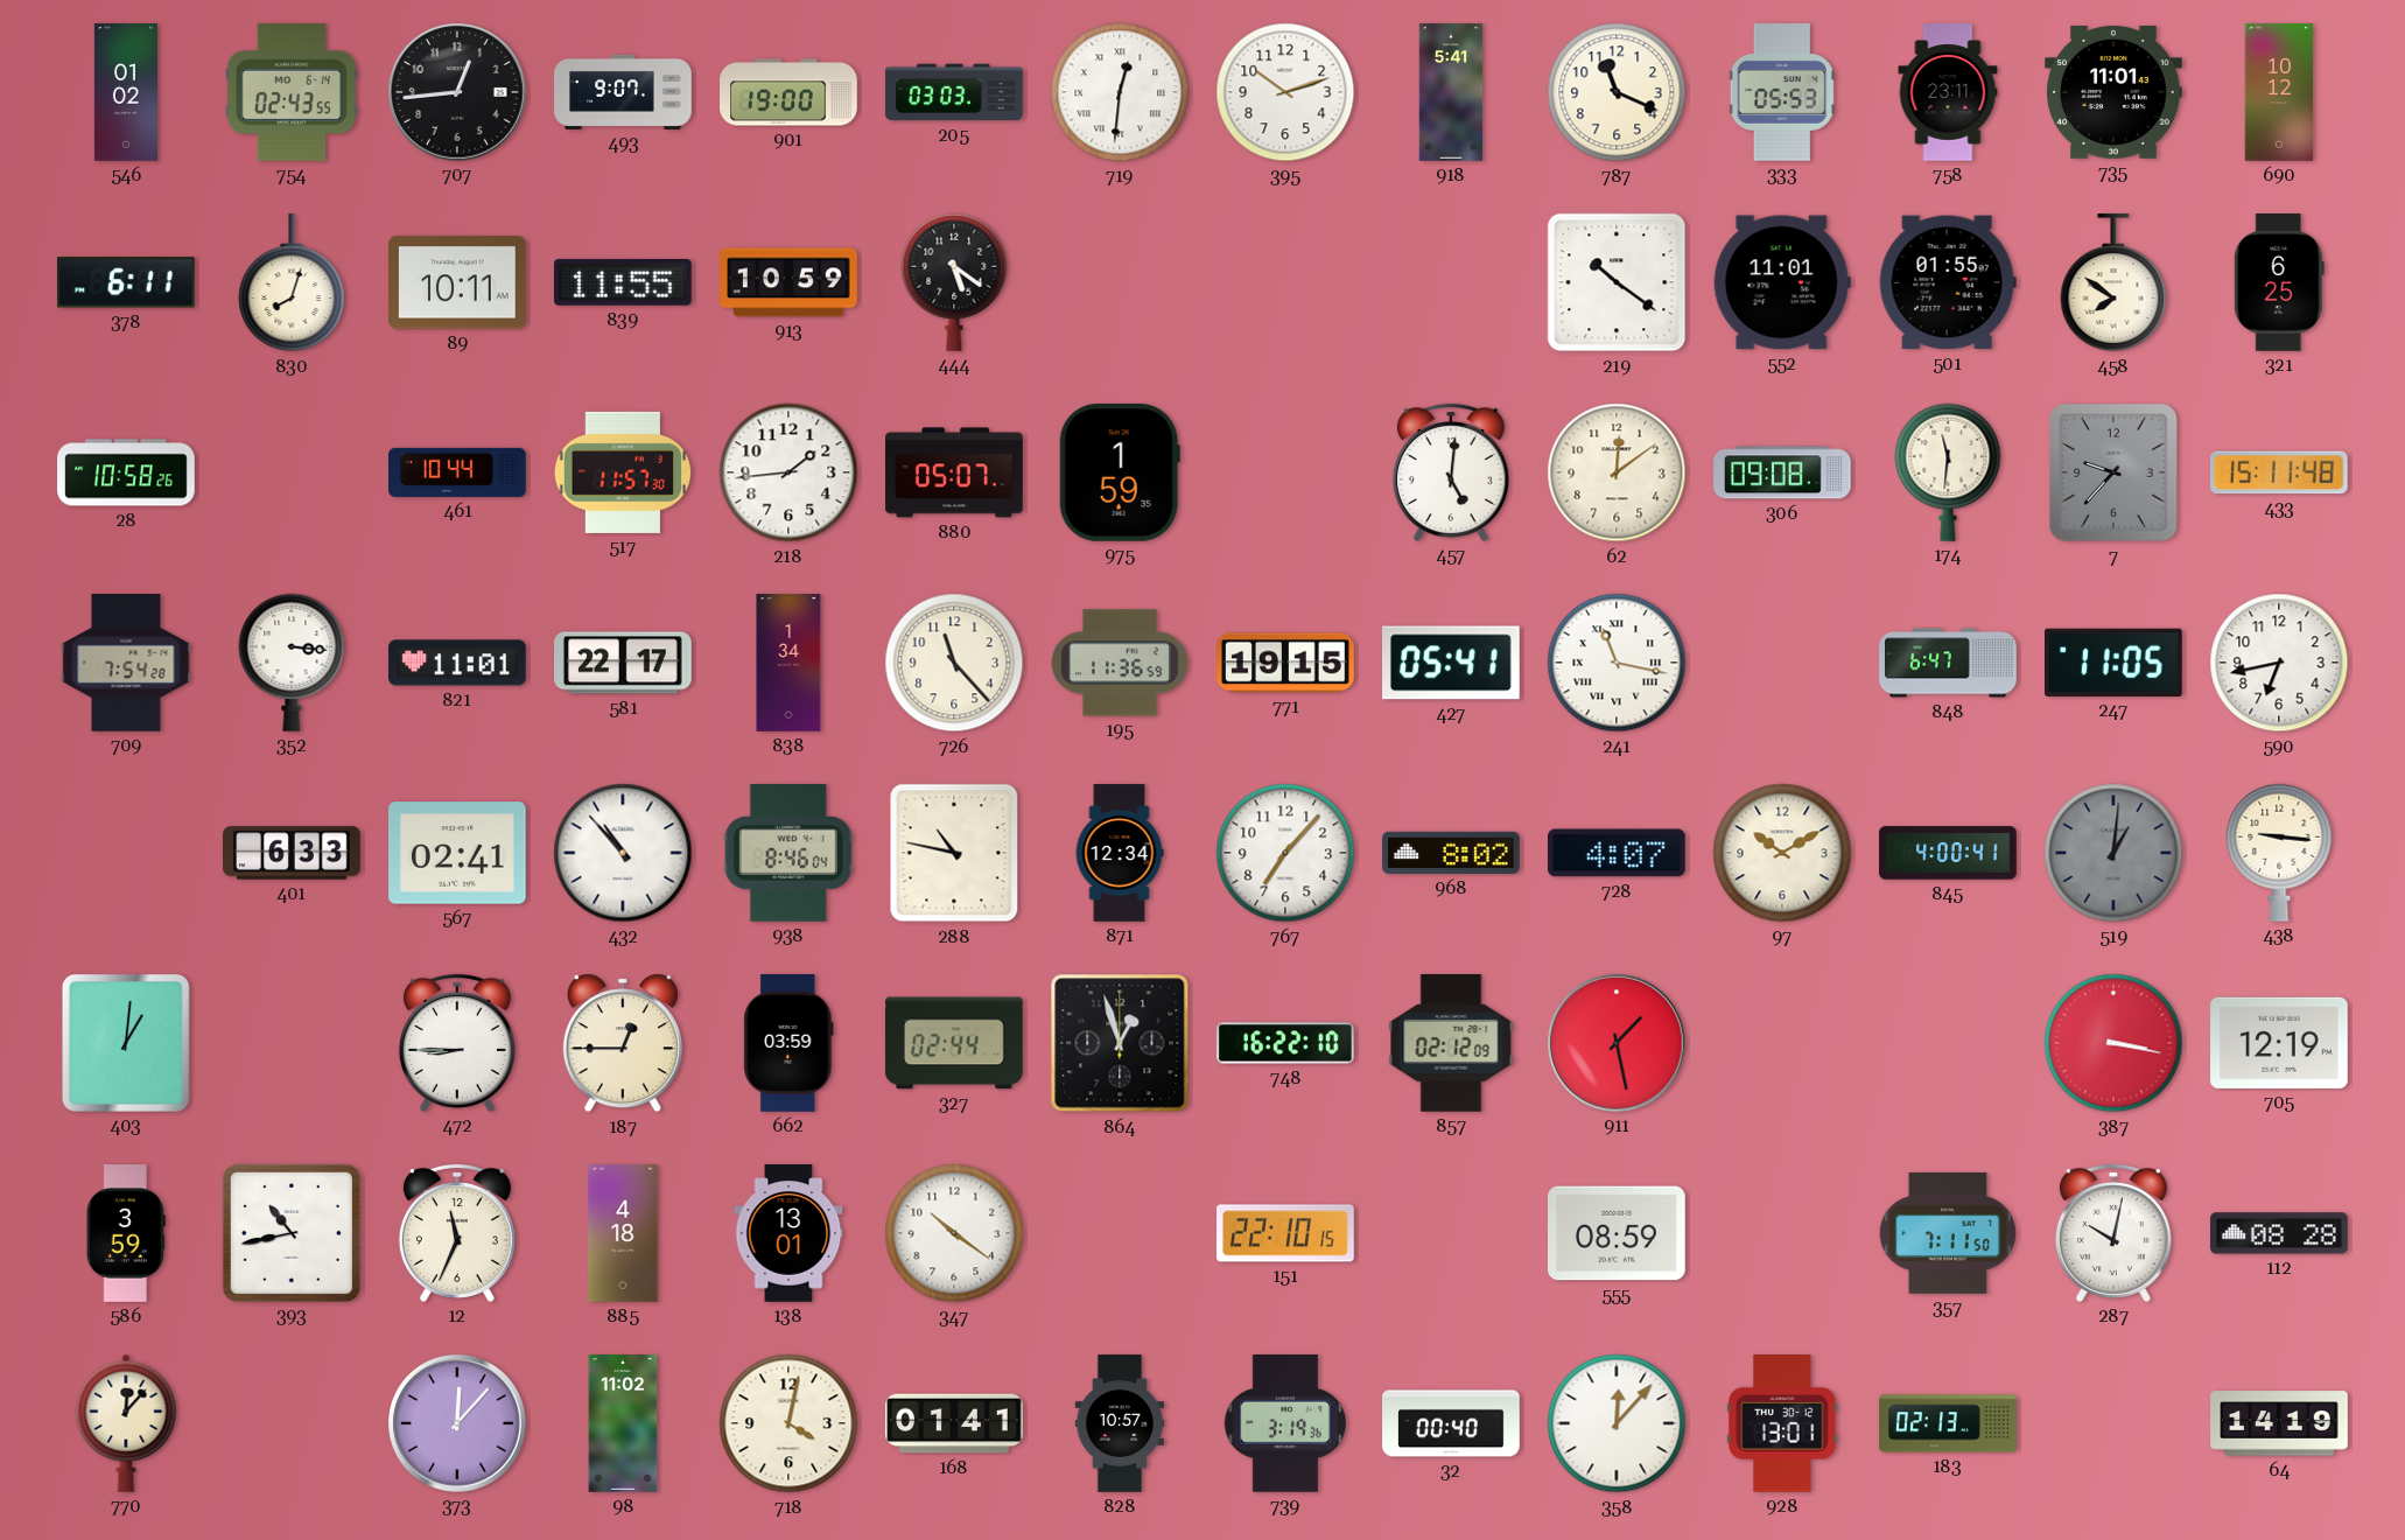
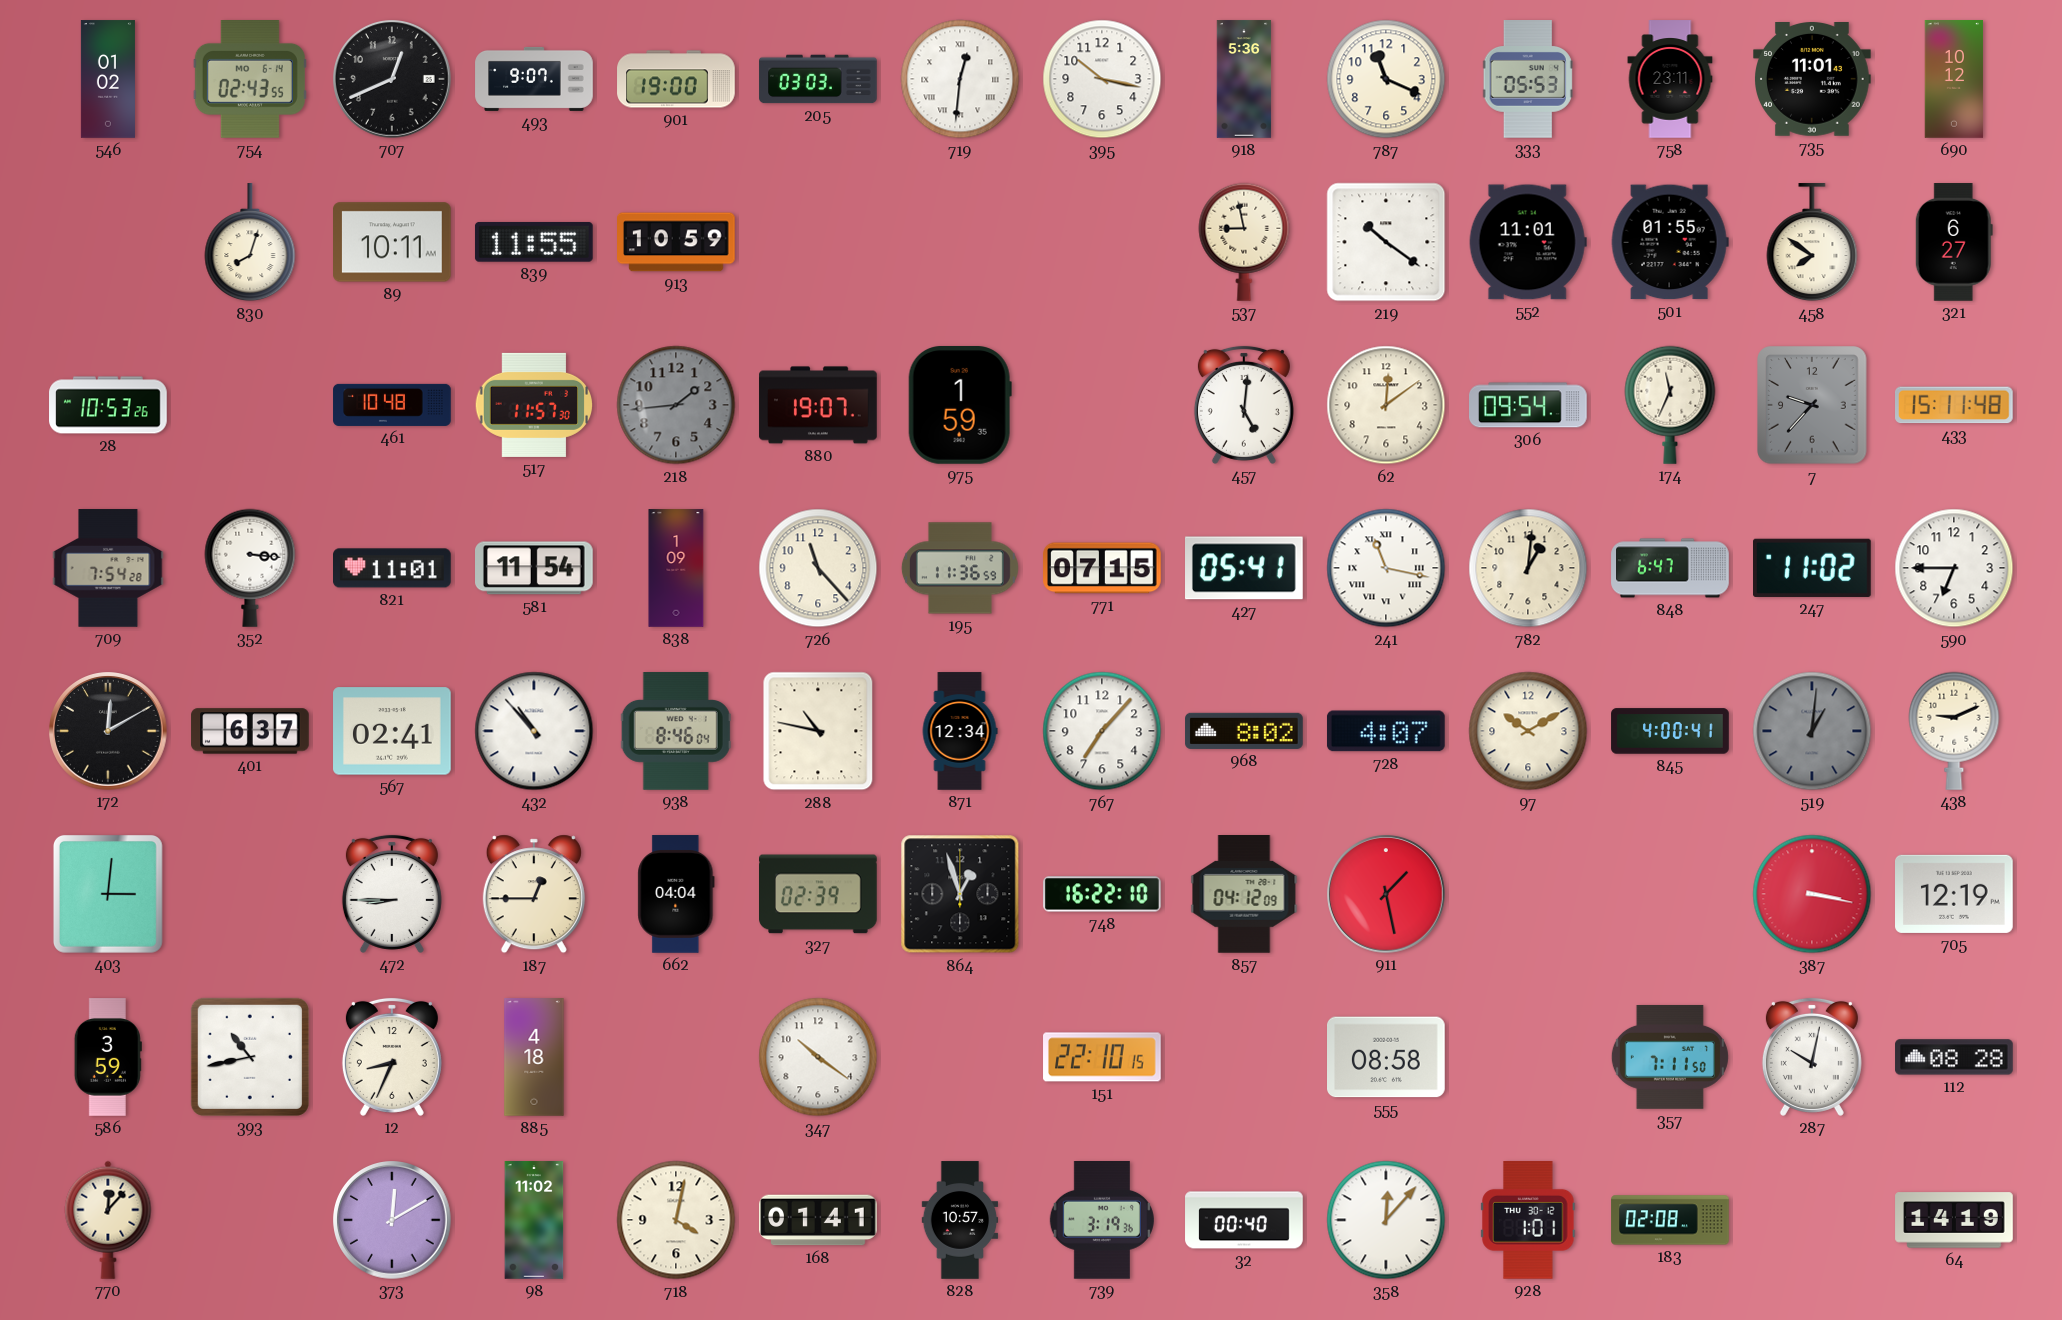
707: 12:44 -> 12:41
395: 10:12 -> 10:17
918: 5:41 -> 5:36
378: 6:11 -> none
444: 5:21 -> none
537: none -> 8:58
321: 6:25 -> 6:27
28: 10:58 -> 10:53
461: 10:44 -> 10:48
218 dial: white -> grey
880: 05:07 -> 19:07
306: 09:08 -> 09:54
174: 11:31 -> 11:34
581: 22:17 -> 11:54
838: 1:34 -> 1:09
771: 19:15 -> 07:15
782: none -> 1:01
247: 11:05 -> 11:02
590: 6:43 -> 6:45
172: none -> 12:10
401: 6:33 -> 6:37
438: 9:16 -> 9:11
403: 1:01 -> 3:01
662: 03:59 -> 04:04
327: 02:44 -> 02:39
857: 02:12 -> 04:12
12: 11:34 -> 8:34
138: 13:01 -> none
555: 08:59 -> 08:58
373: 12:07 -> 12:10
928: 13:01 -> 1:01
183: 02:13 -> 02:08
